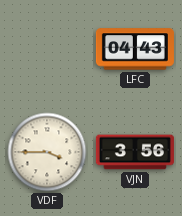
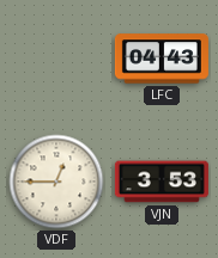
VDF: 3:45 -> 12:45
VJN: 3:56 -> 3:53
